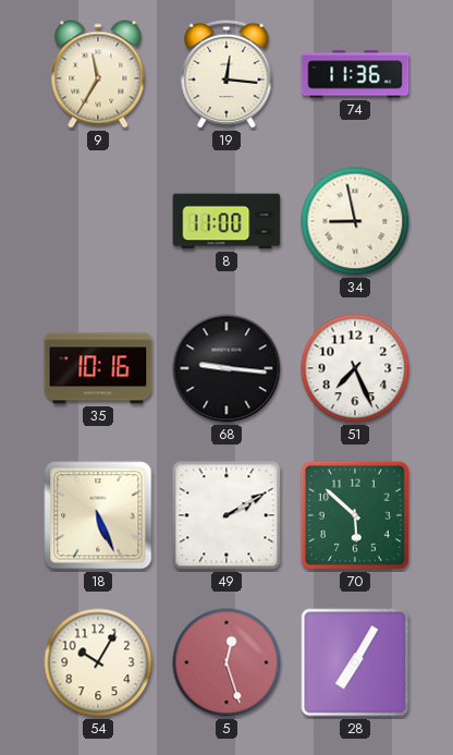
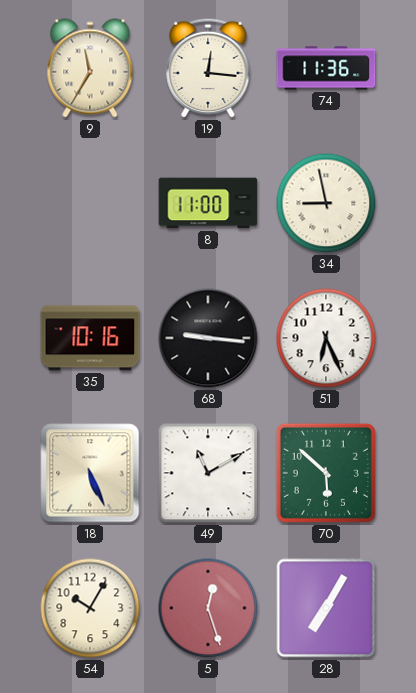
51: 7:26 -> 6:26
49: 2:10 -> 11:10
